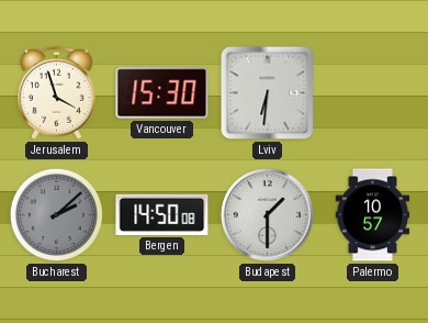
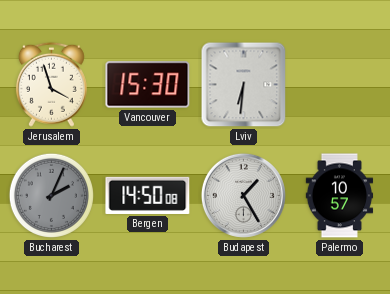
Bucharest: 2:08 -> 2:04
Budapest: 1:30 -> 1:25
